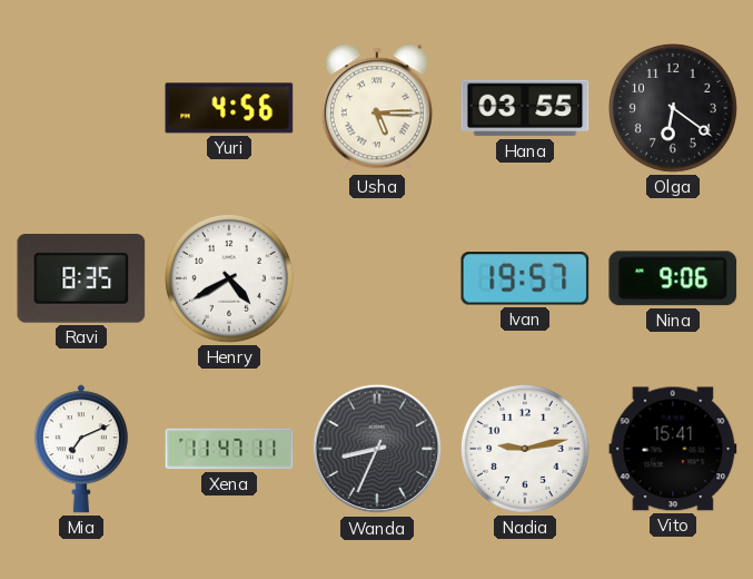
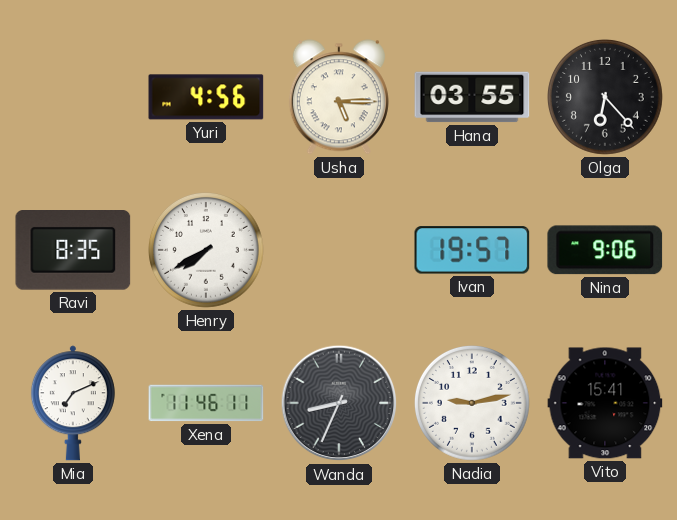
Olga: 6:21 -> 6:23
Henry: 4:40 -> 7:40
Xena: 11:47 -> 11:46
